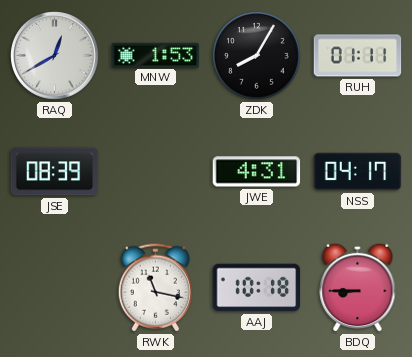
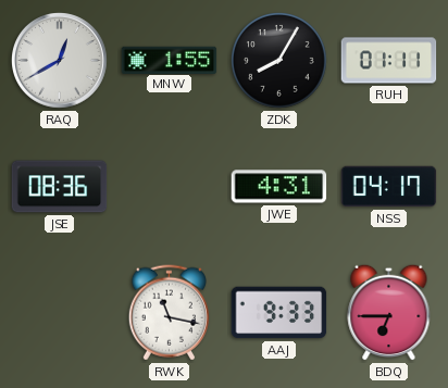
MNW: 1:53 -> 1:55
JSE: 08:39 -> 08:36
AAJ: 10:18 -> 9:33
BDQ: 8:45 -> 6:45
